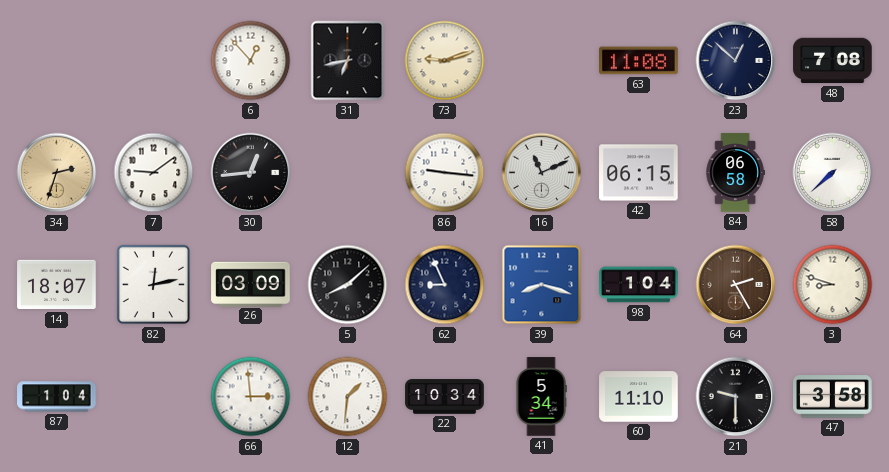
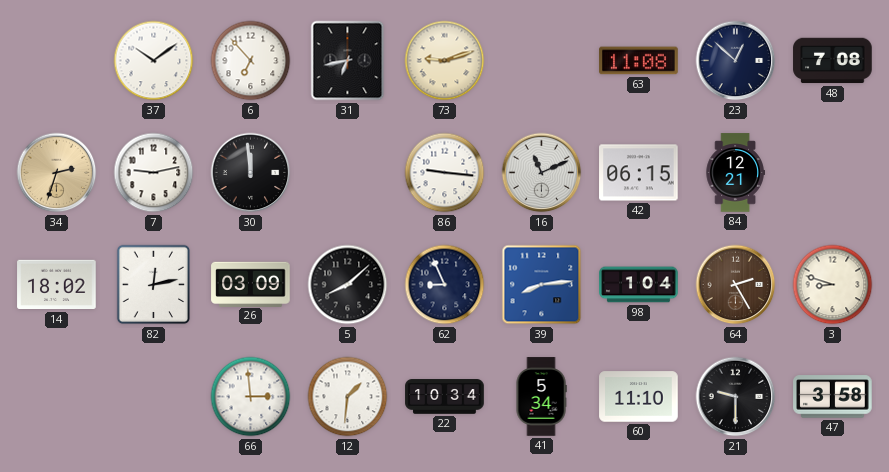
37: none -> 10:09
6: 12:53 -> 6:53
7: 9:09 -> 9:13
30: 12:44 -> 11:59
84: 06:58 -> 12:21
58: 7:38 -> none
14: 18:07 -> 18:02
39: 8:18 -> 8:14
87: 1:04 -> none
